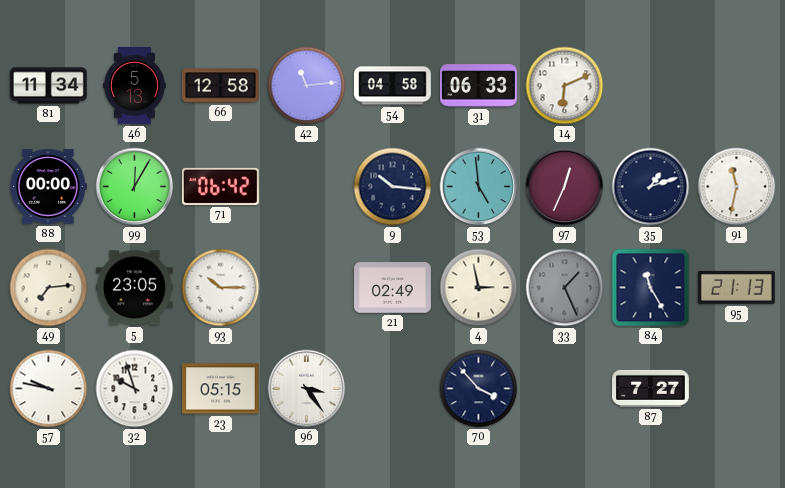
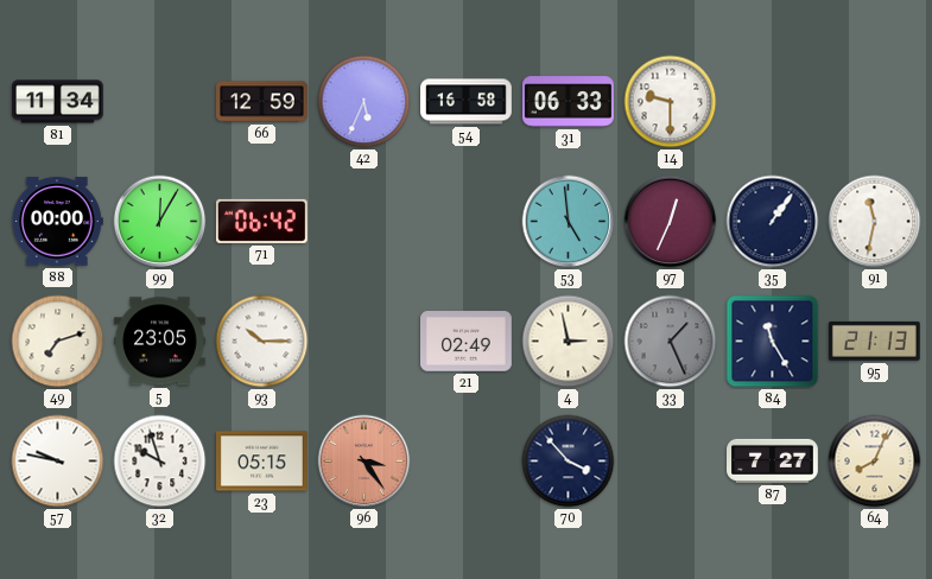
46: 5:13 -> none
66: 12:58 -> 12:59
42: 11:14 -> 5:34
54: 04:58 -> 16:58
14: 6:11 -> 9:30
9: 10:16 -> none
35: 1:12 -> 1:06
49: 7:14 -> 7:12
96 dial: white -> salmon
64: none -> 8:04
